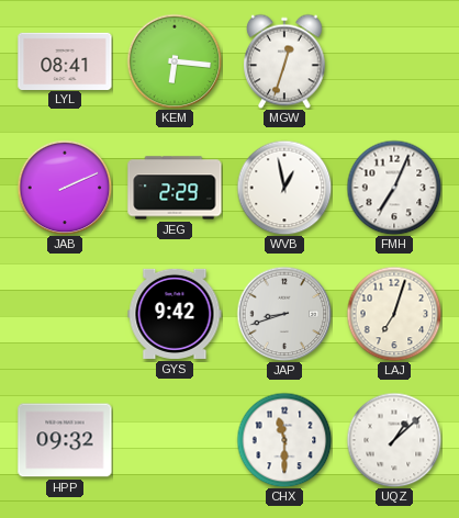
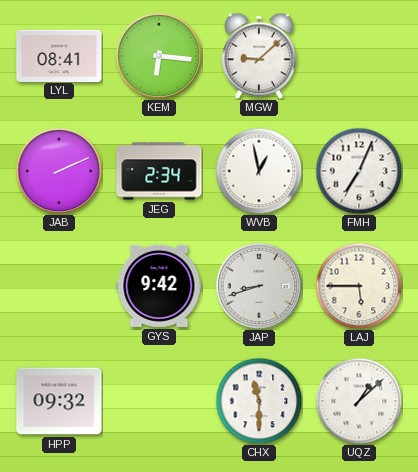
MGW: 12:33 -> 9:08
JEG: 2:29 -> 2:34
LAJ: 7:03 -> 5:45
